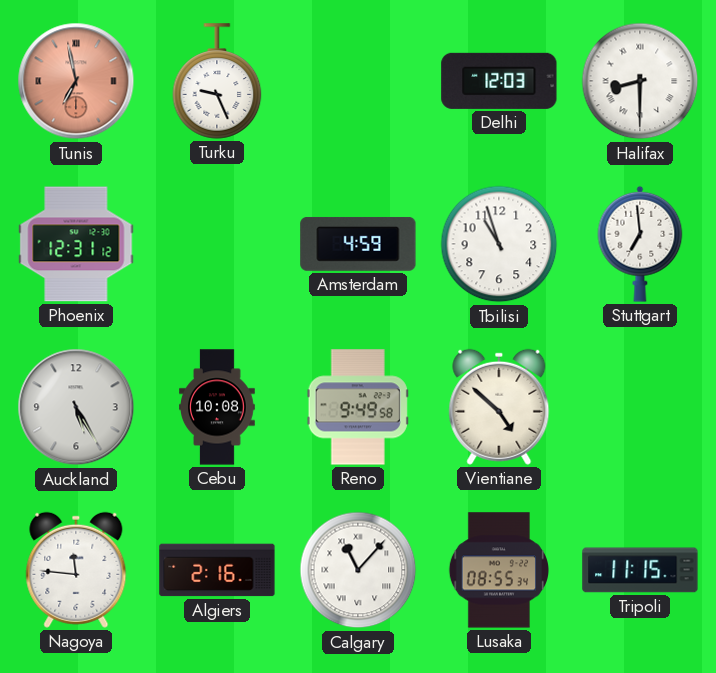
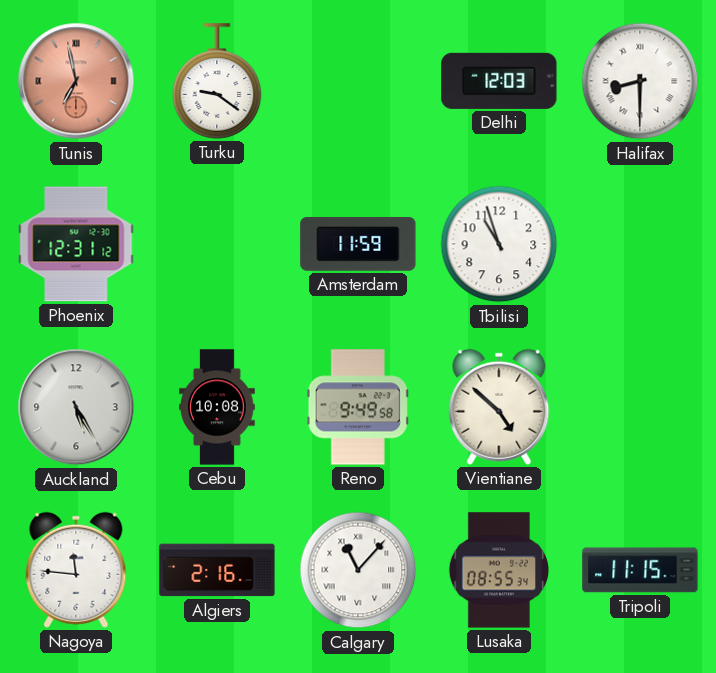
Turku: 9:26 -> 9:21
Amsterdam: 4:59 -> 11:59
Stuttgart: 6:59 -> none
